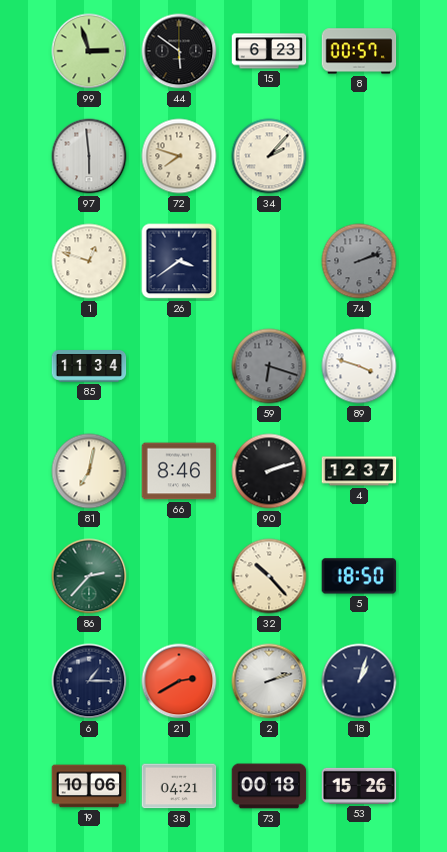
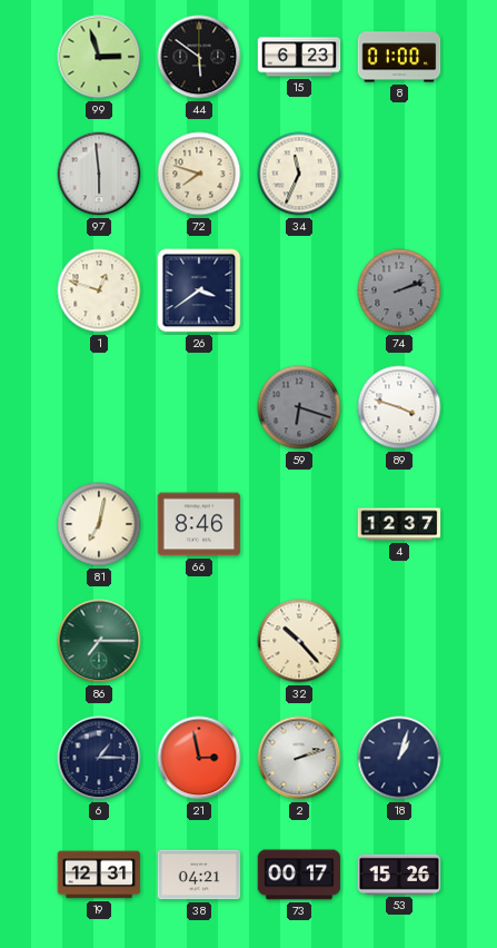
8: 00:57 -> 01:00
34: 2:07 -> 11:34
85: 11:34 -> none
90: 2:12 -> none
86: 2:37 -> 7:15
5: 18:50 -> none
21: 2:40 -> 2:58
19: 10:06 -> 12:31
73: 00:18 -> 00:17
